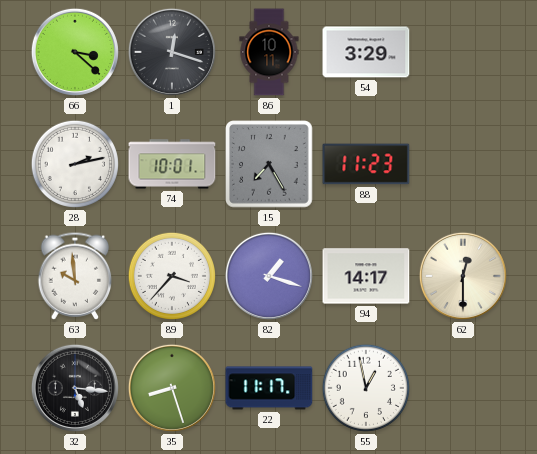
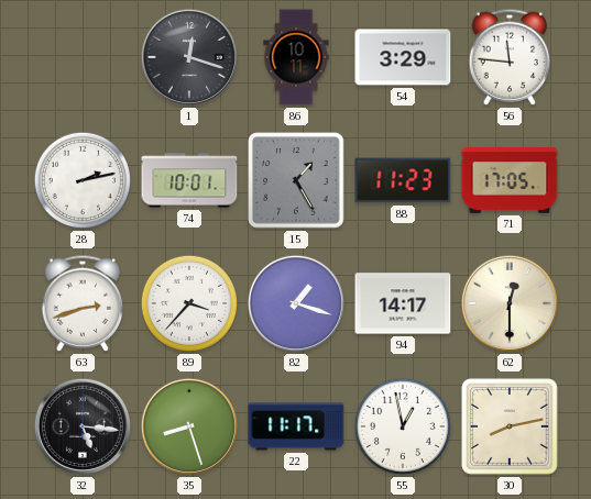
66: 3:22 -> none
56: none -> 11:46
15: 7:25 -> 1:25
71: none -> 17:05
63: 9:59 -> 2:42
30: none -> 8:13
